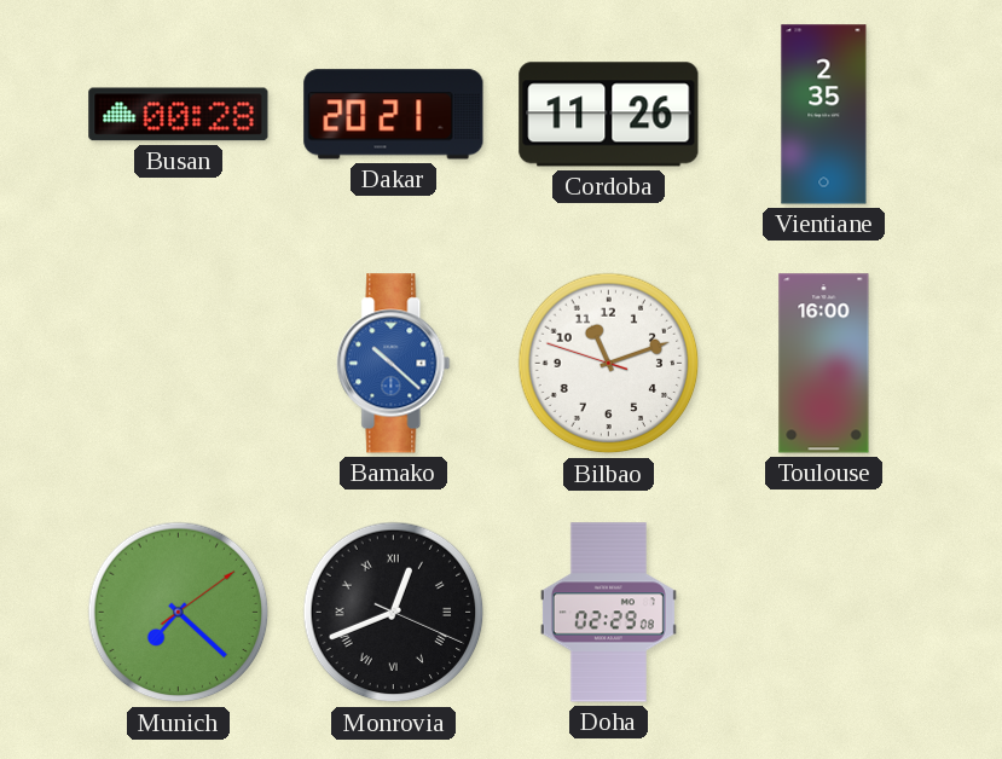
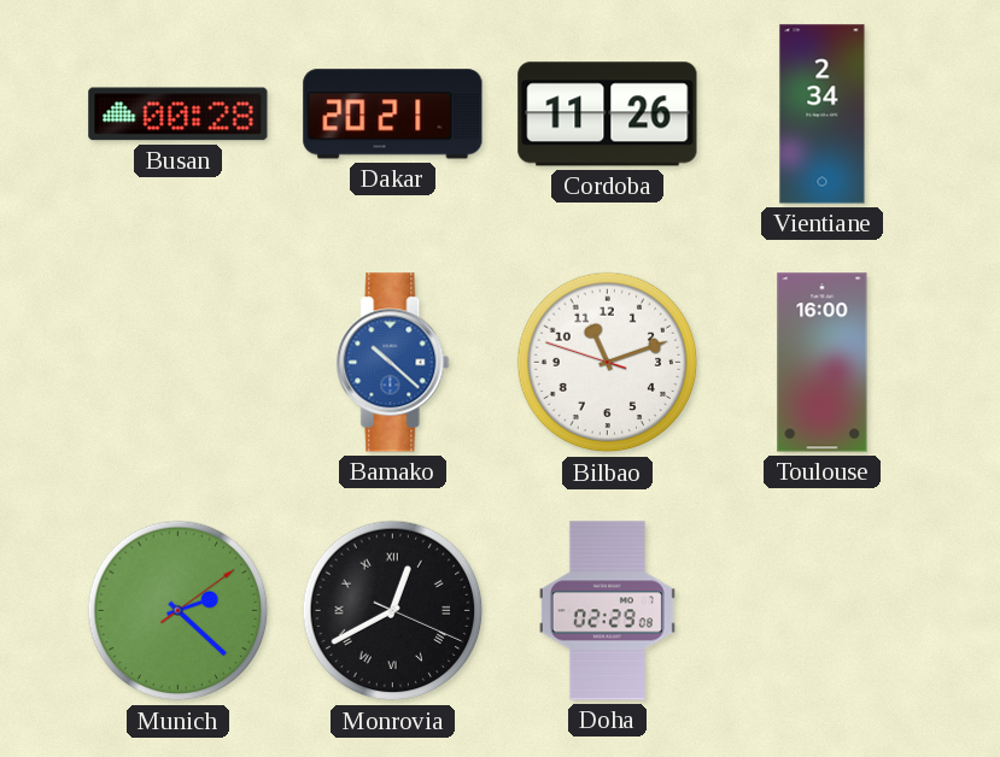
Vientiane: 2:35 -> 2:34
Munich: 7:22 -> 2:22
Monrovia: 12:41 -> 12:40
